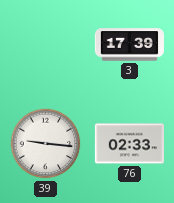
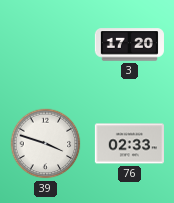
3: 17:39 -> 17:20
39: 9:16 -> 3:48
